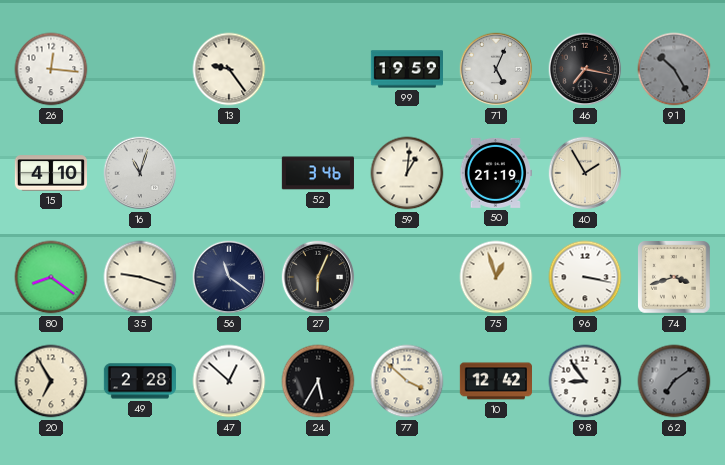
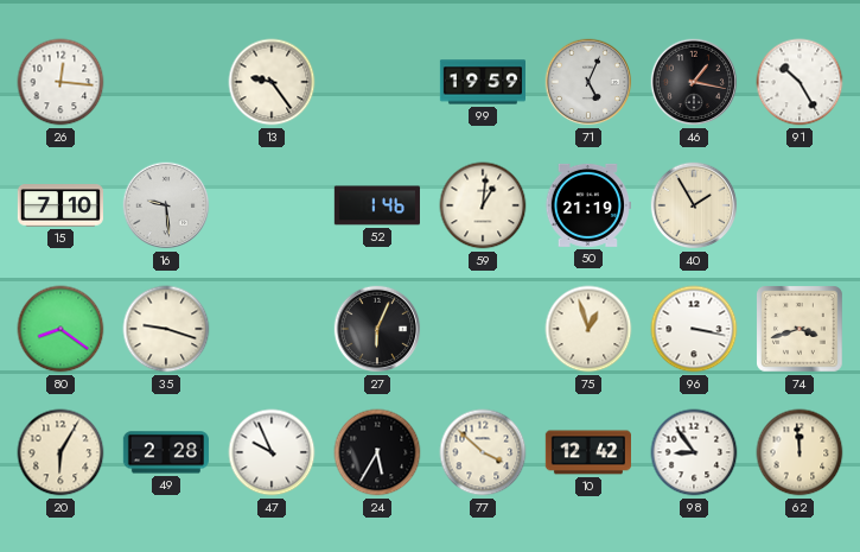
46: 7:17 -> 1:17
91 dial: grey -> white
15: 4:10 -> 7:10
16: 11:03 -> 9:29
52: 3:46 -> 1:46
56: 11:21 -> none
20: 6:55 -> 6:05
47: 12:52 -> 9:56
62: 7:09 -> 11:59
62 dial: grey -> cream
